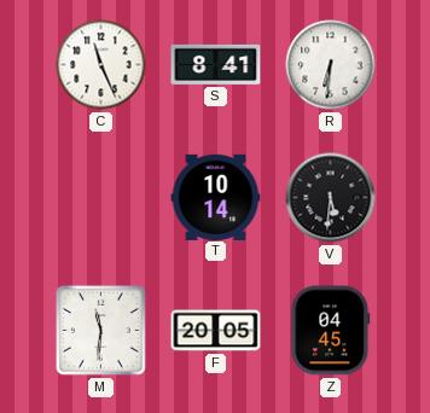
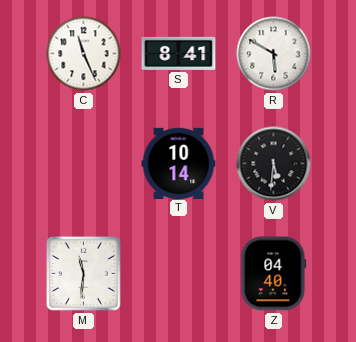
R: 6:31 -> 5:50
F: 20:05 -> none
Z: 04:45 -> 04:40
